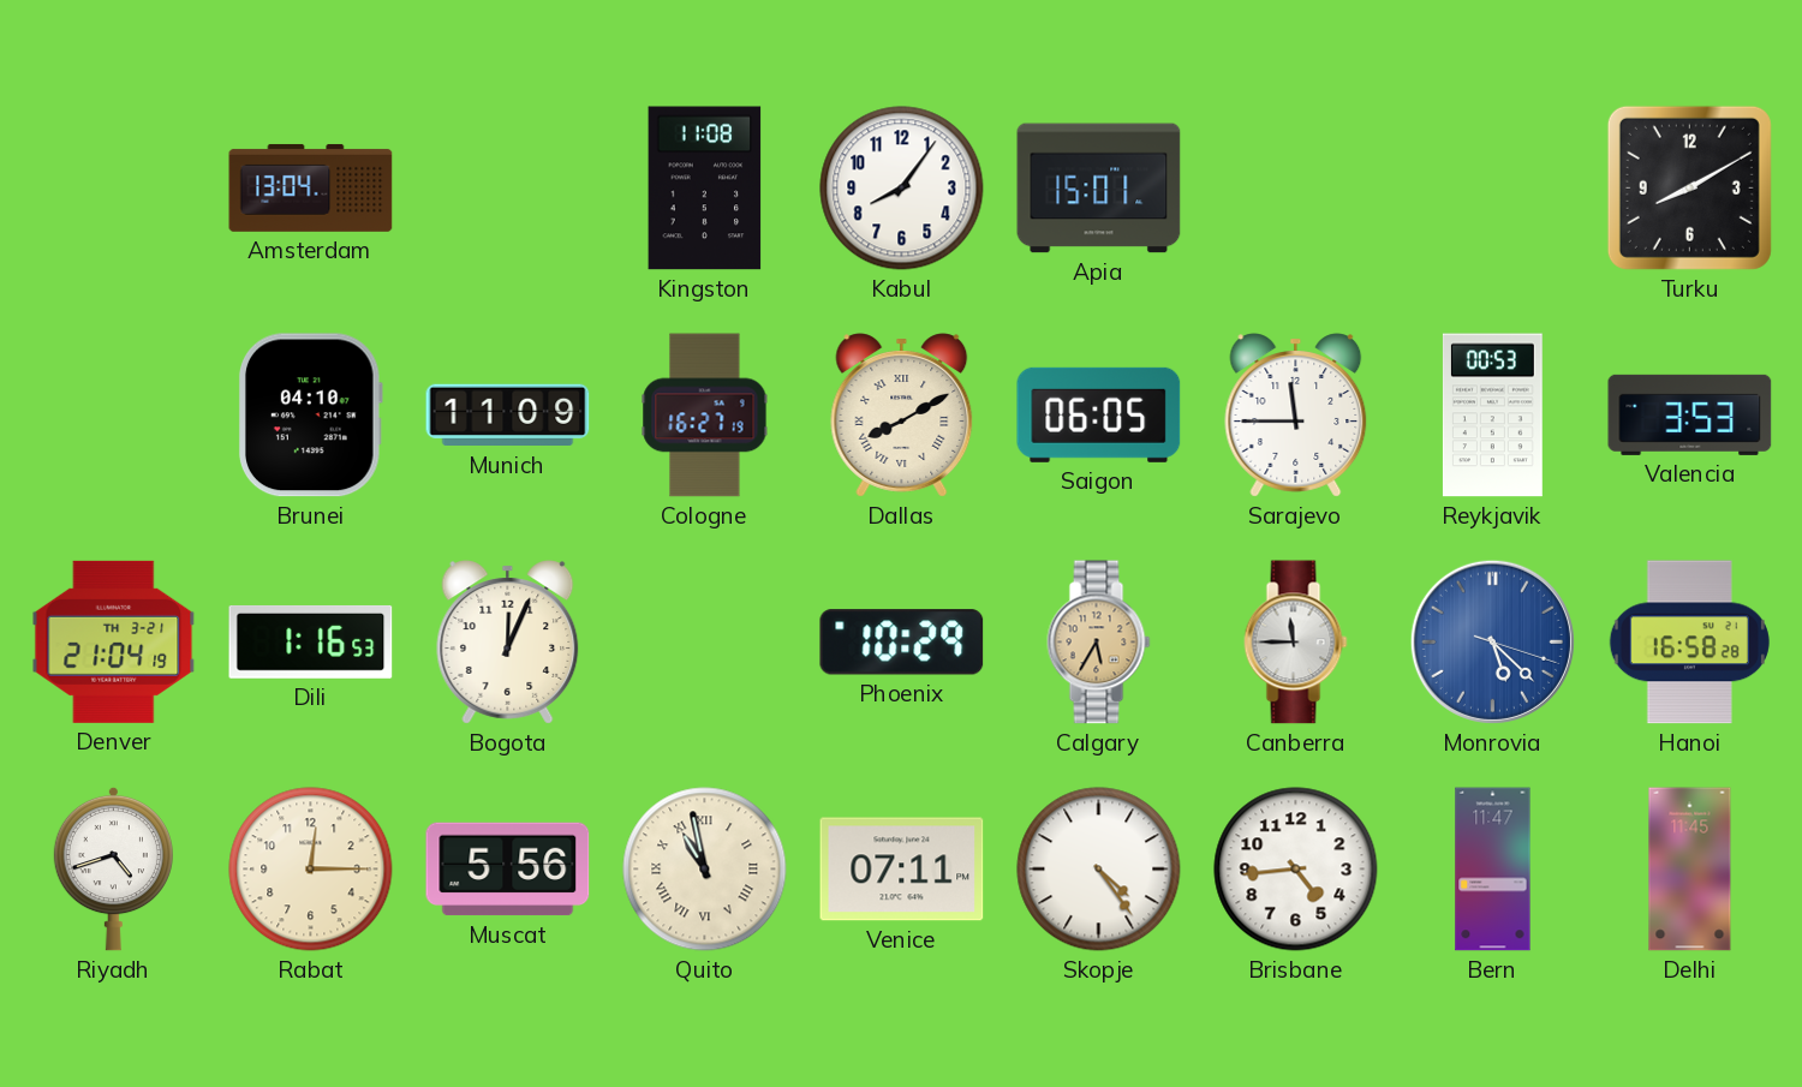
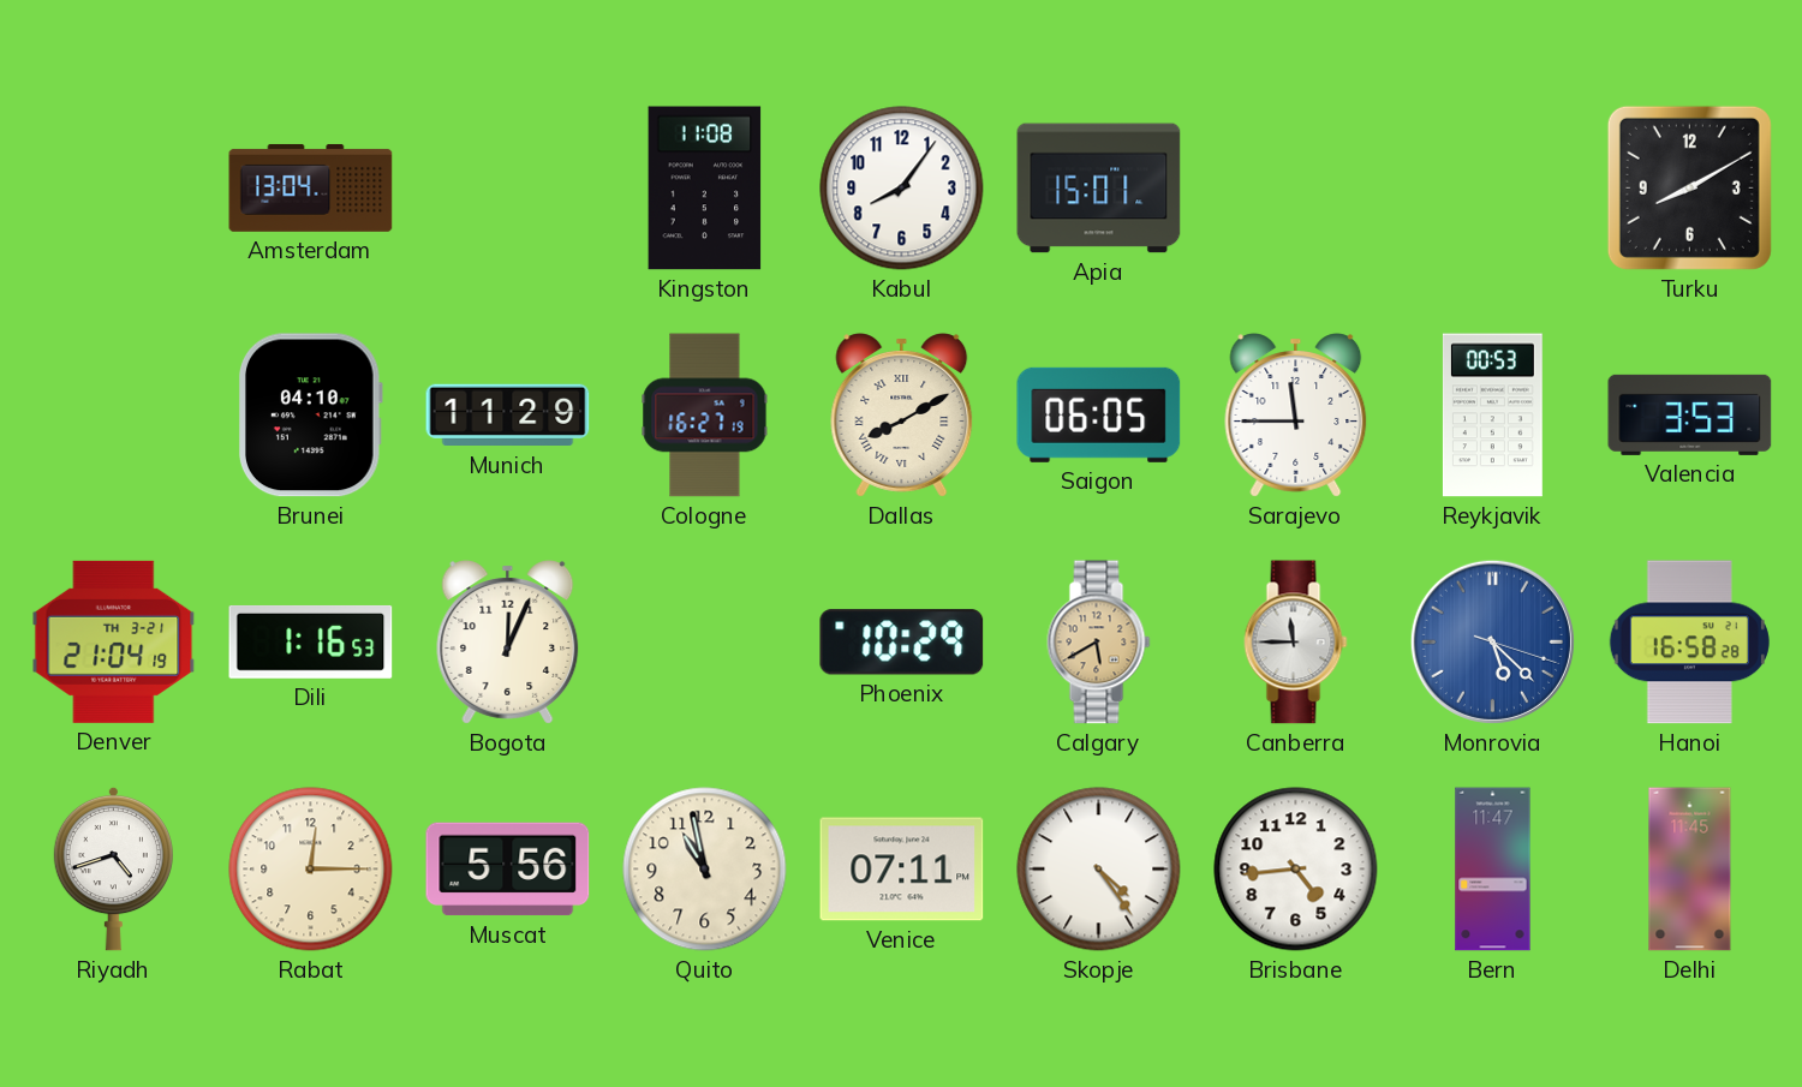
Munich: 11:09 -> 11:29
Calgary: 5:35 -> 5:40
Quito numerals: Roman -> Arabic
